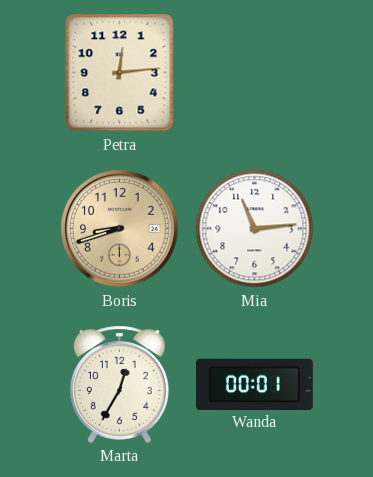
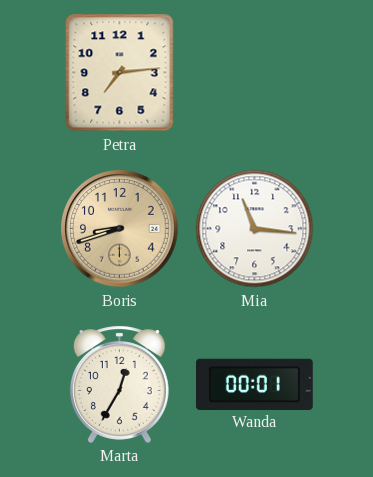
Petra: 12:14 -> 7:14
Mia: 11:14 -> 11:16
